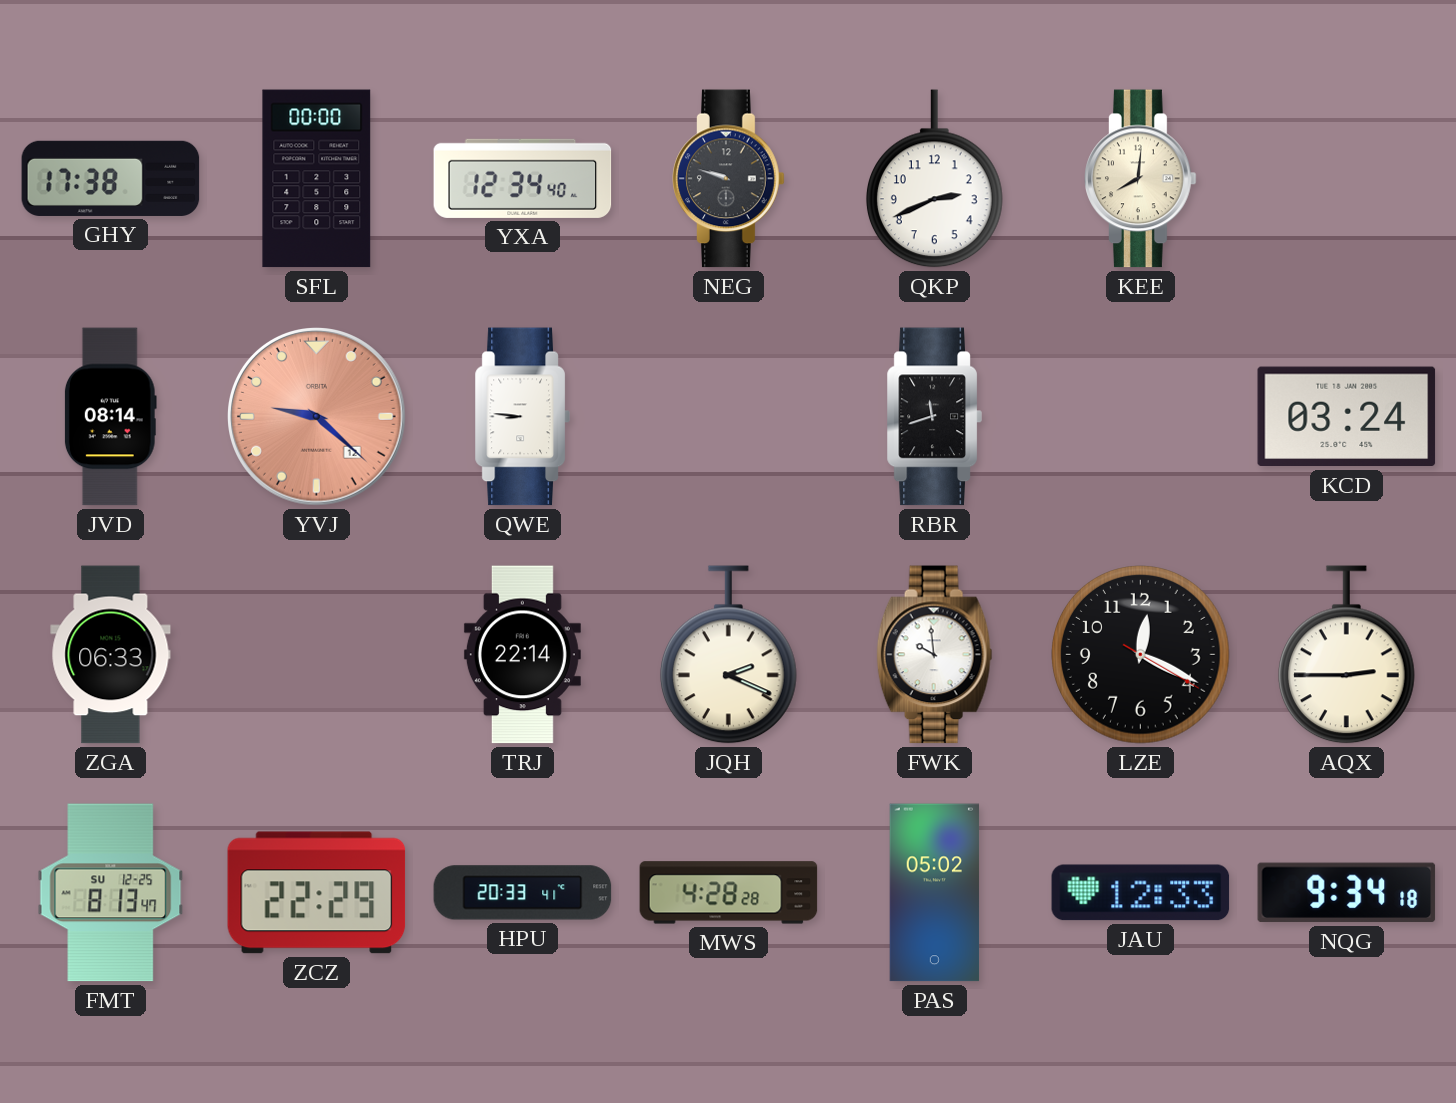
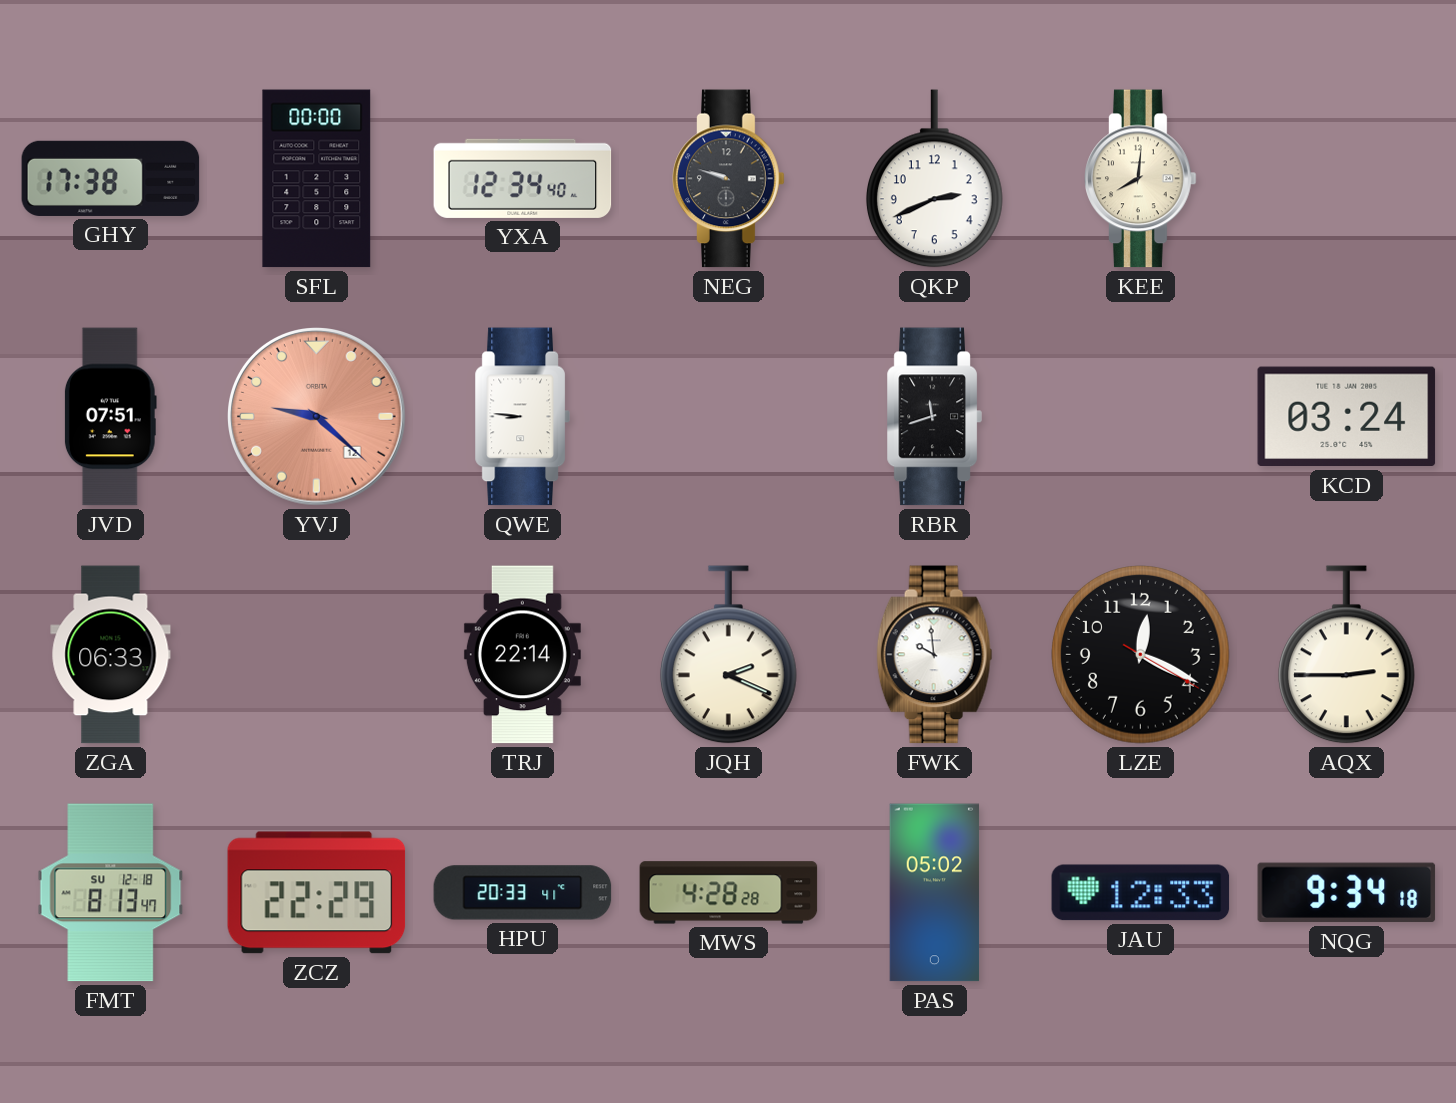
JVD: 08:14 -> 07:51
FMT date: SU 12-25 -> SU 12-18
